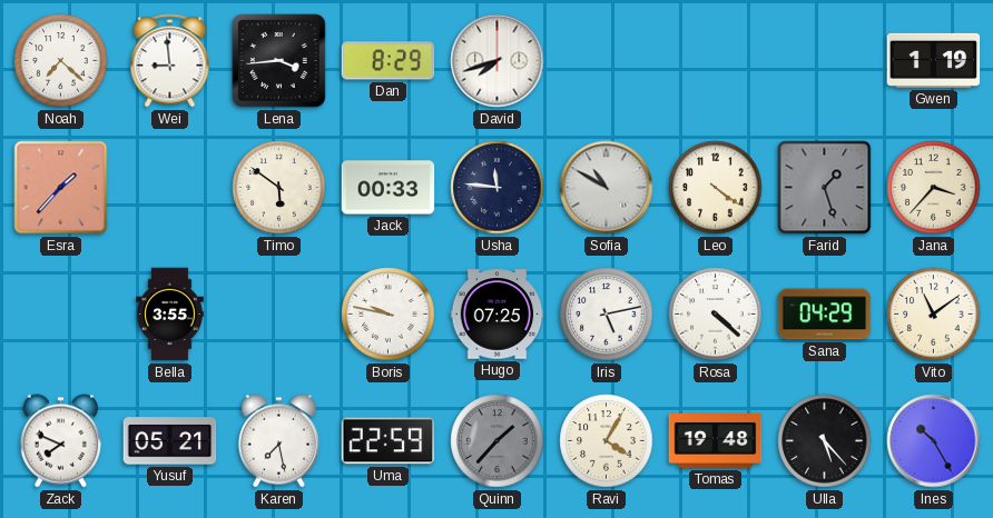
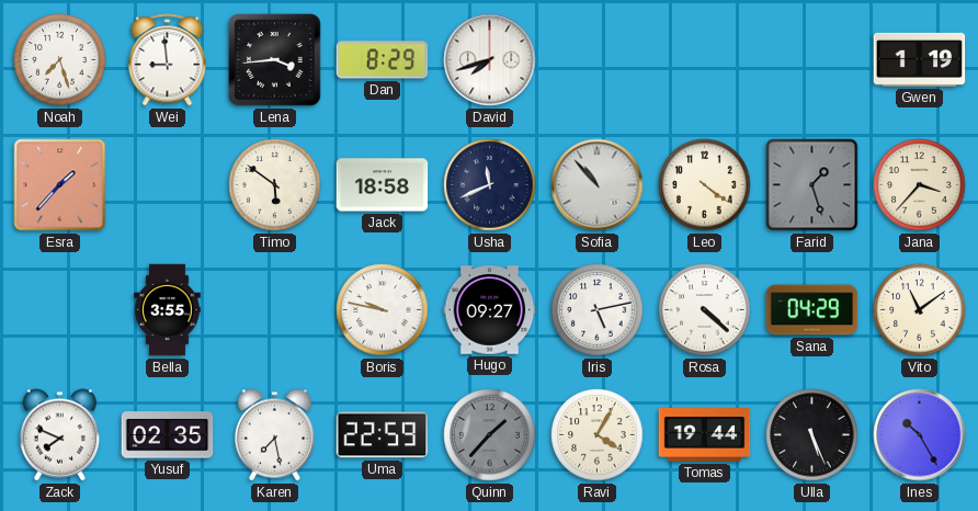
Noah: 7:22 -> 7:27
Jack: 00:33 -> 18:58
Usha: 11:46 -> 11:41
Sofia: 10:50 -> 10:53
Hugo: 07:25 -> 09:27
Yusuf: 05:21 -> 02:35
Tomas: 19:48 -> 19:44
Ulla: 5:23 -> 5:26
